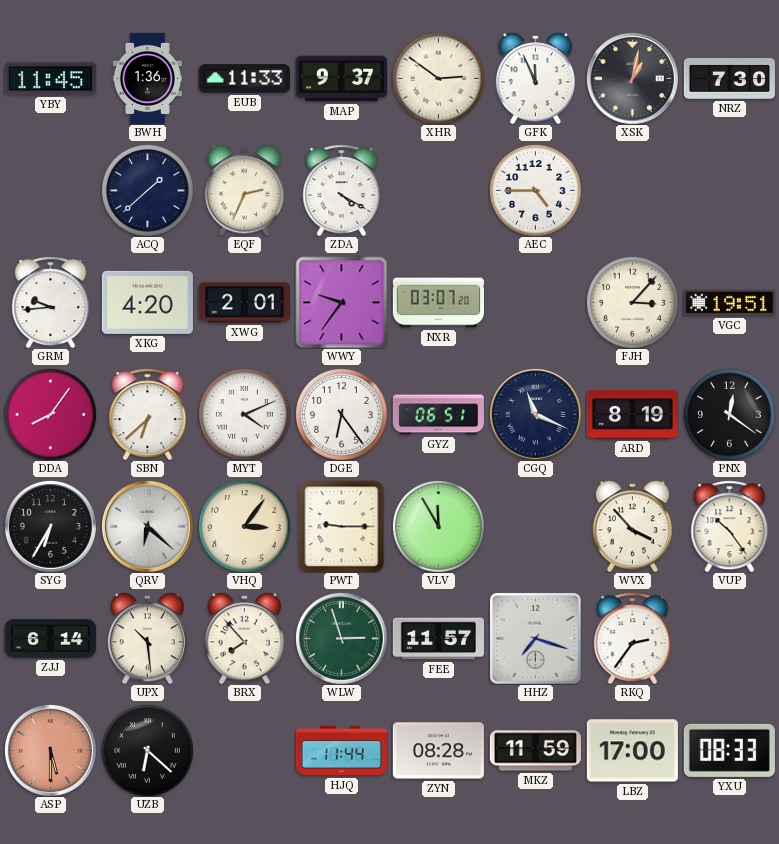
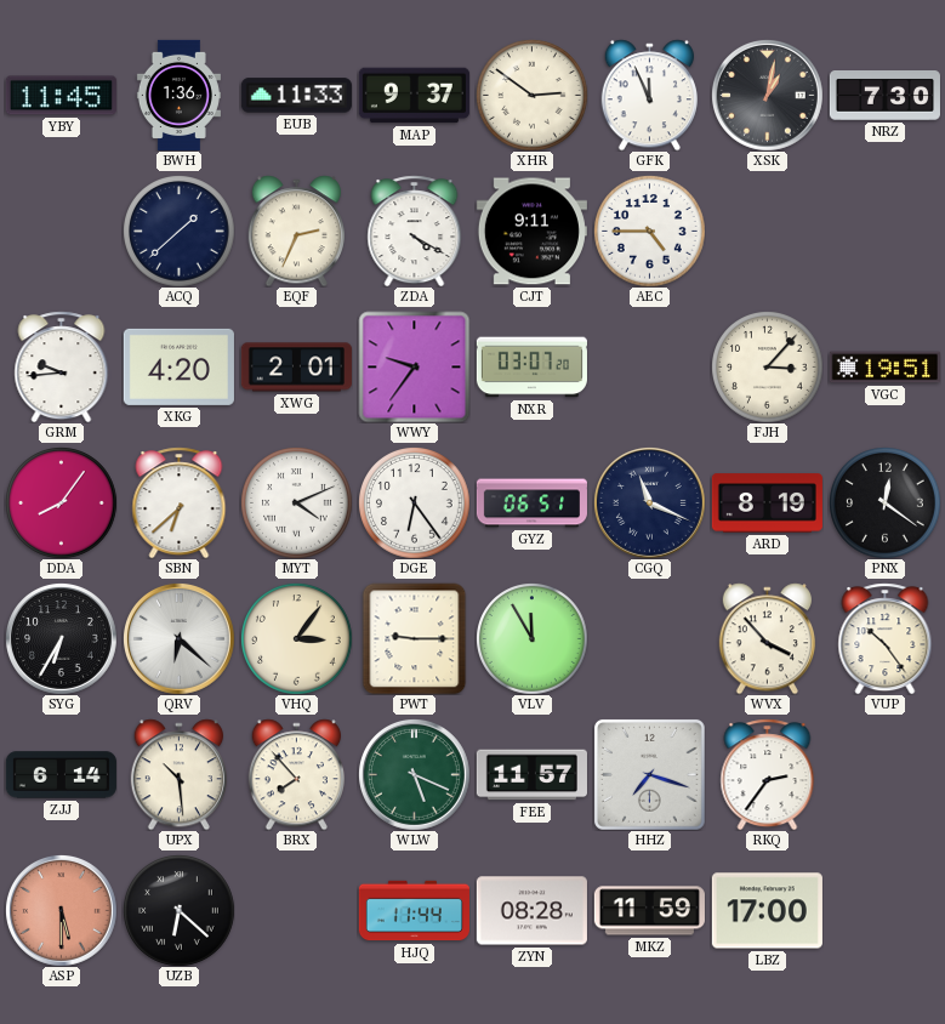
CJT: none -> 9:11
WLW: 2:57 -> 5:19
YXU: 08:33 -> none
